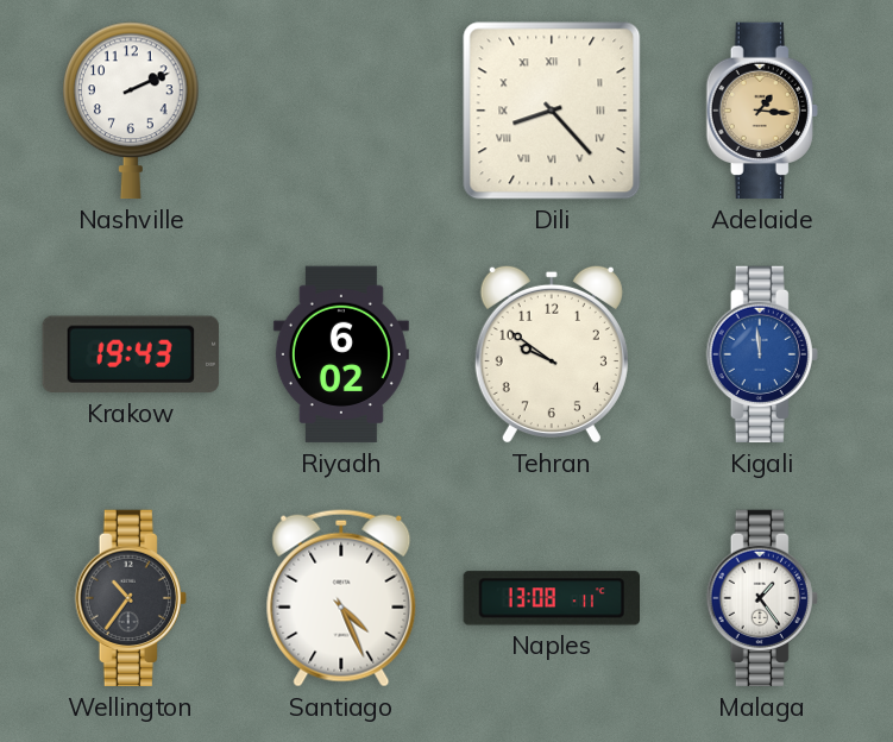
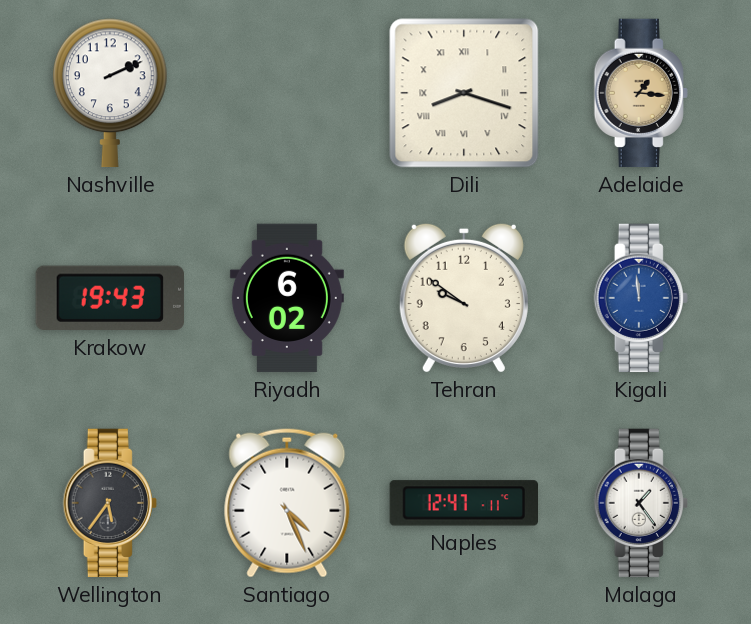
Dili: 8:23 -> 8:18
Wellington: 10:36 -> 5:36
Naples: 13:08 -> 12:47
